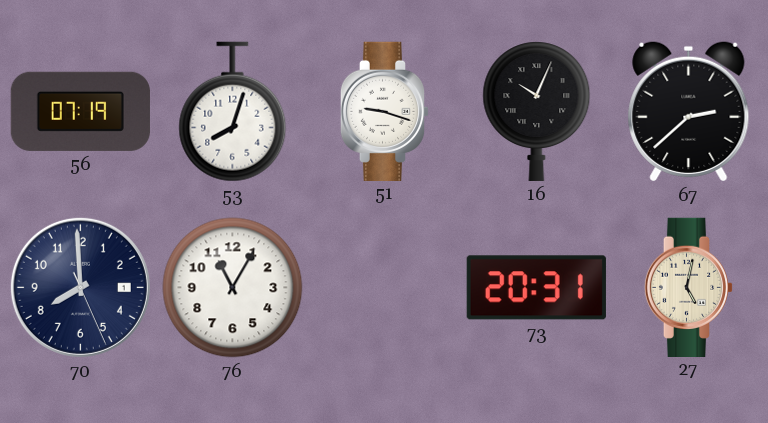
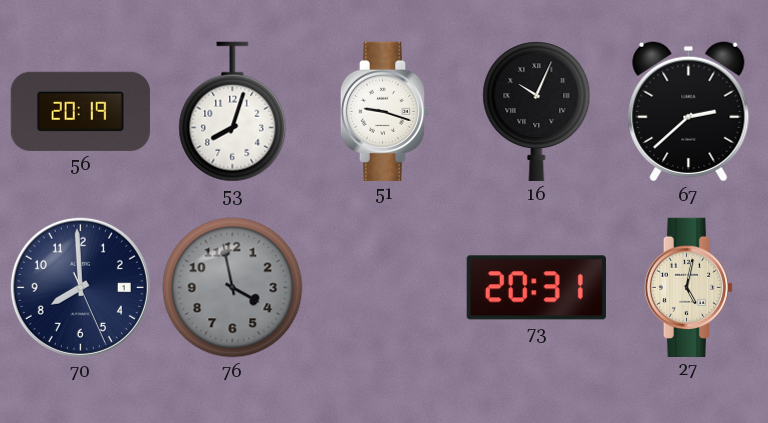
56: 07:19 -> 20:19
76: 11:05 -> 3:58
76 dial: white -> grey
